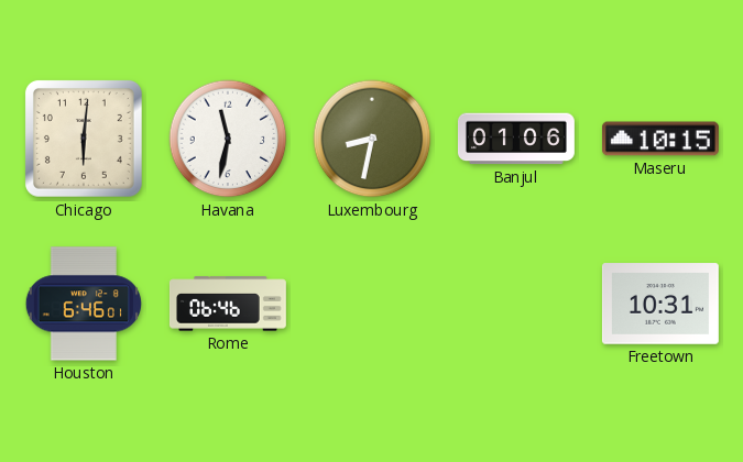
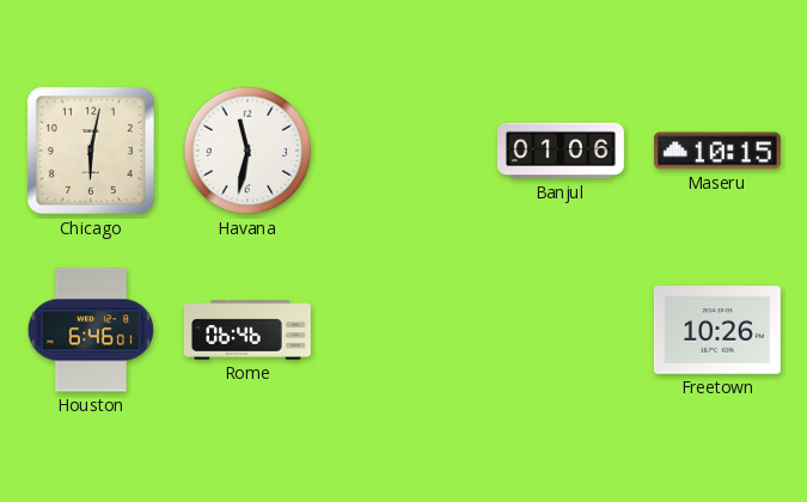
Chicago: 6:01 -> 6:02
Luxembourg: 8:32 -> none
Freetown: 10:31 -> 10:26
